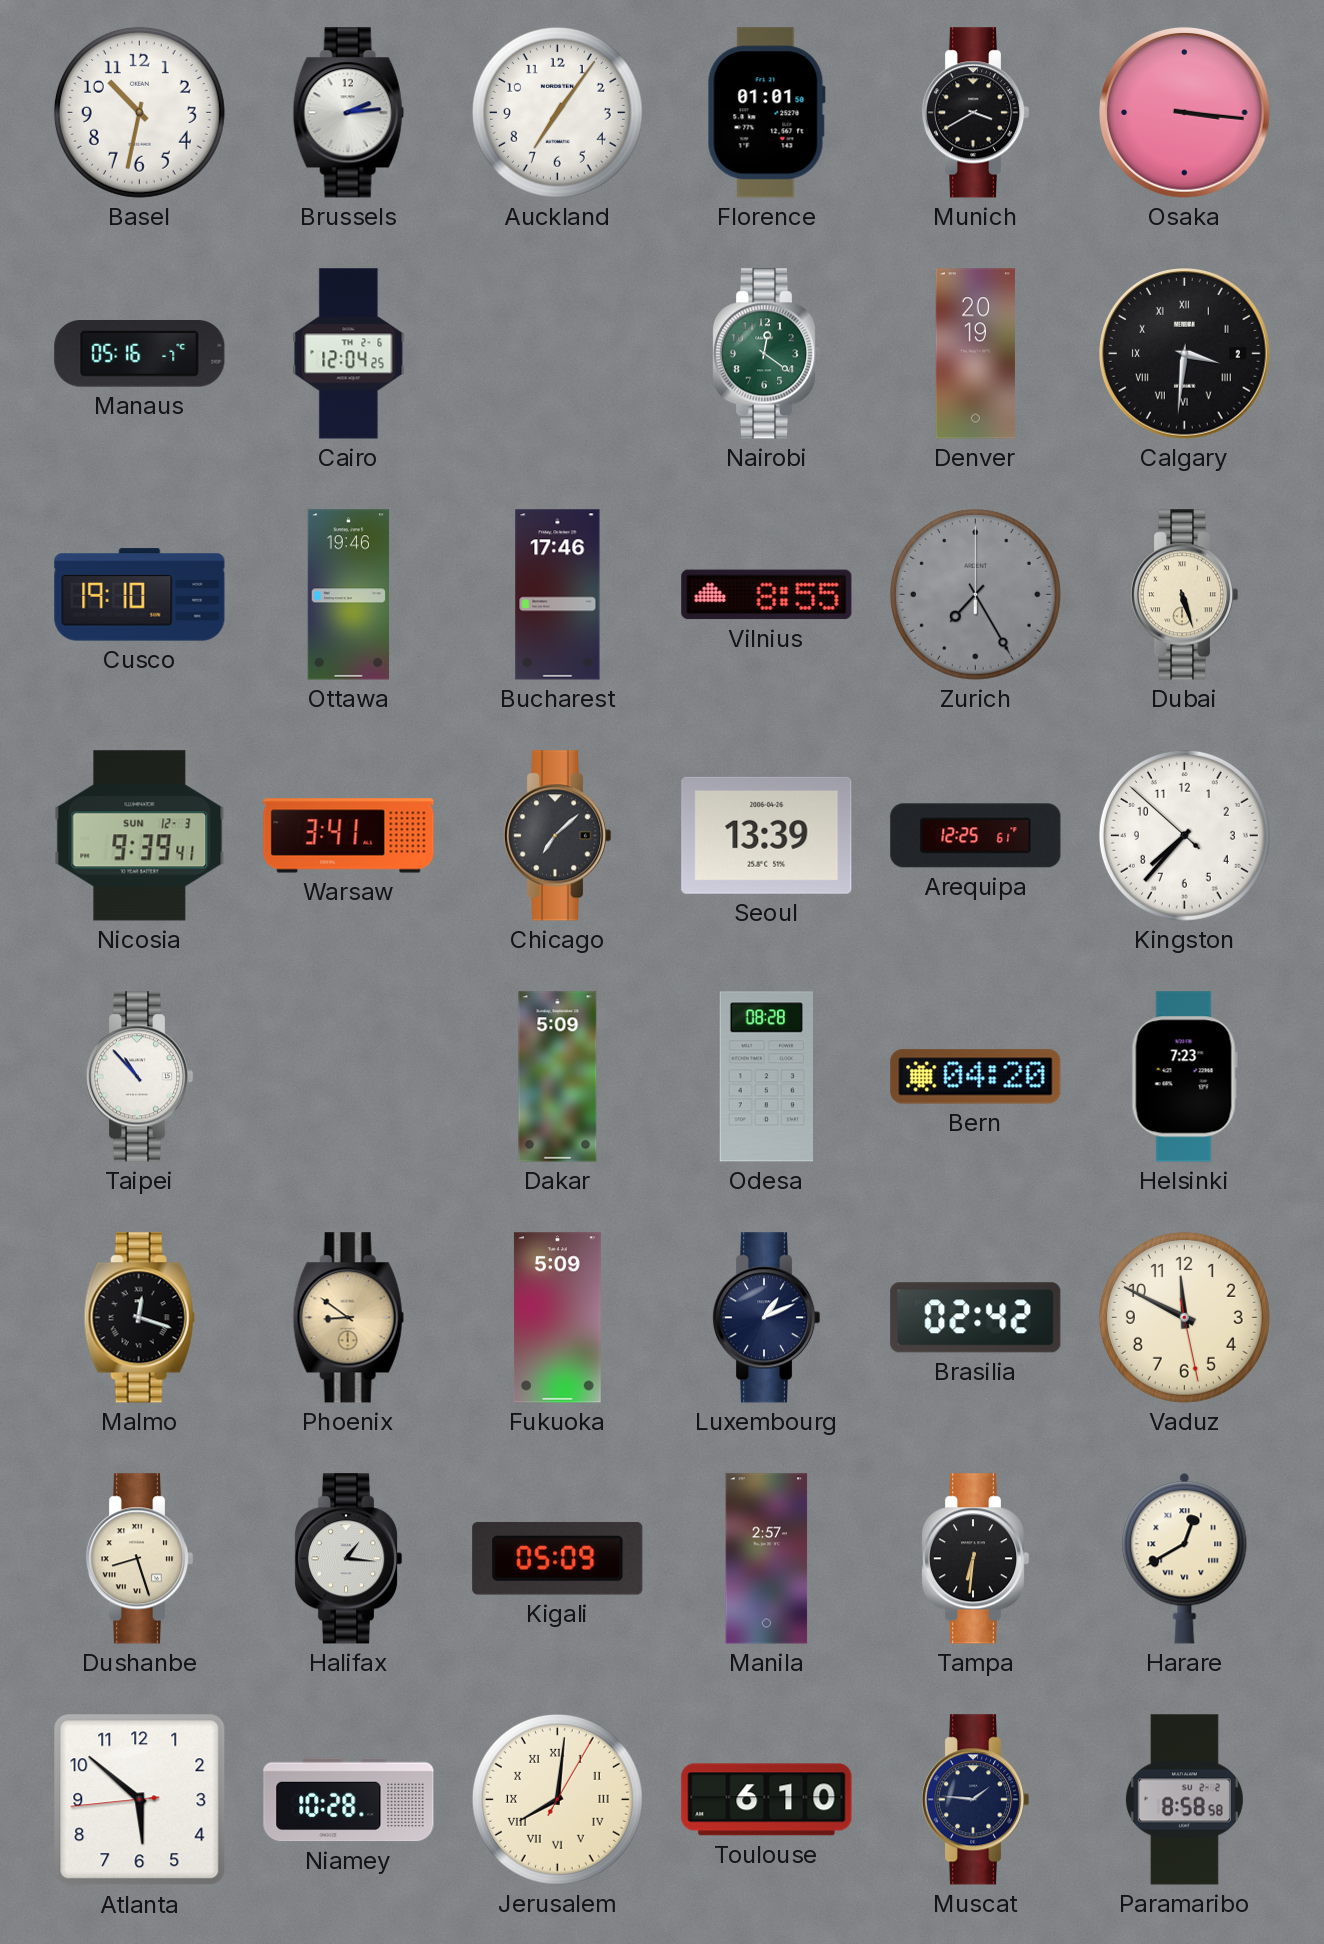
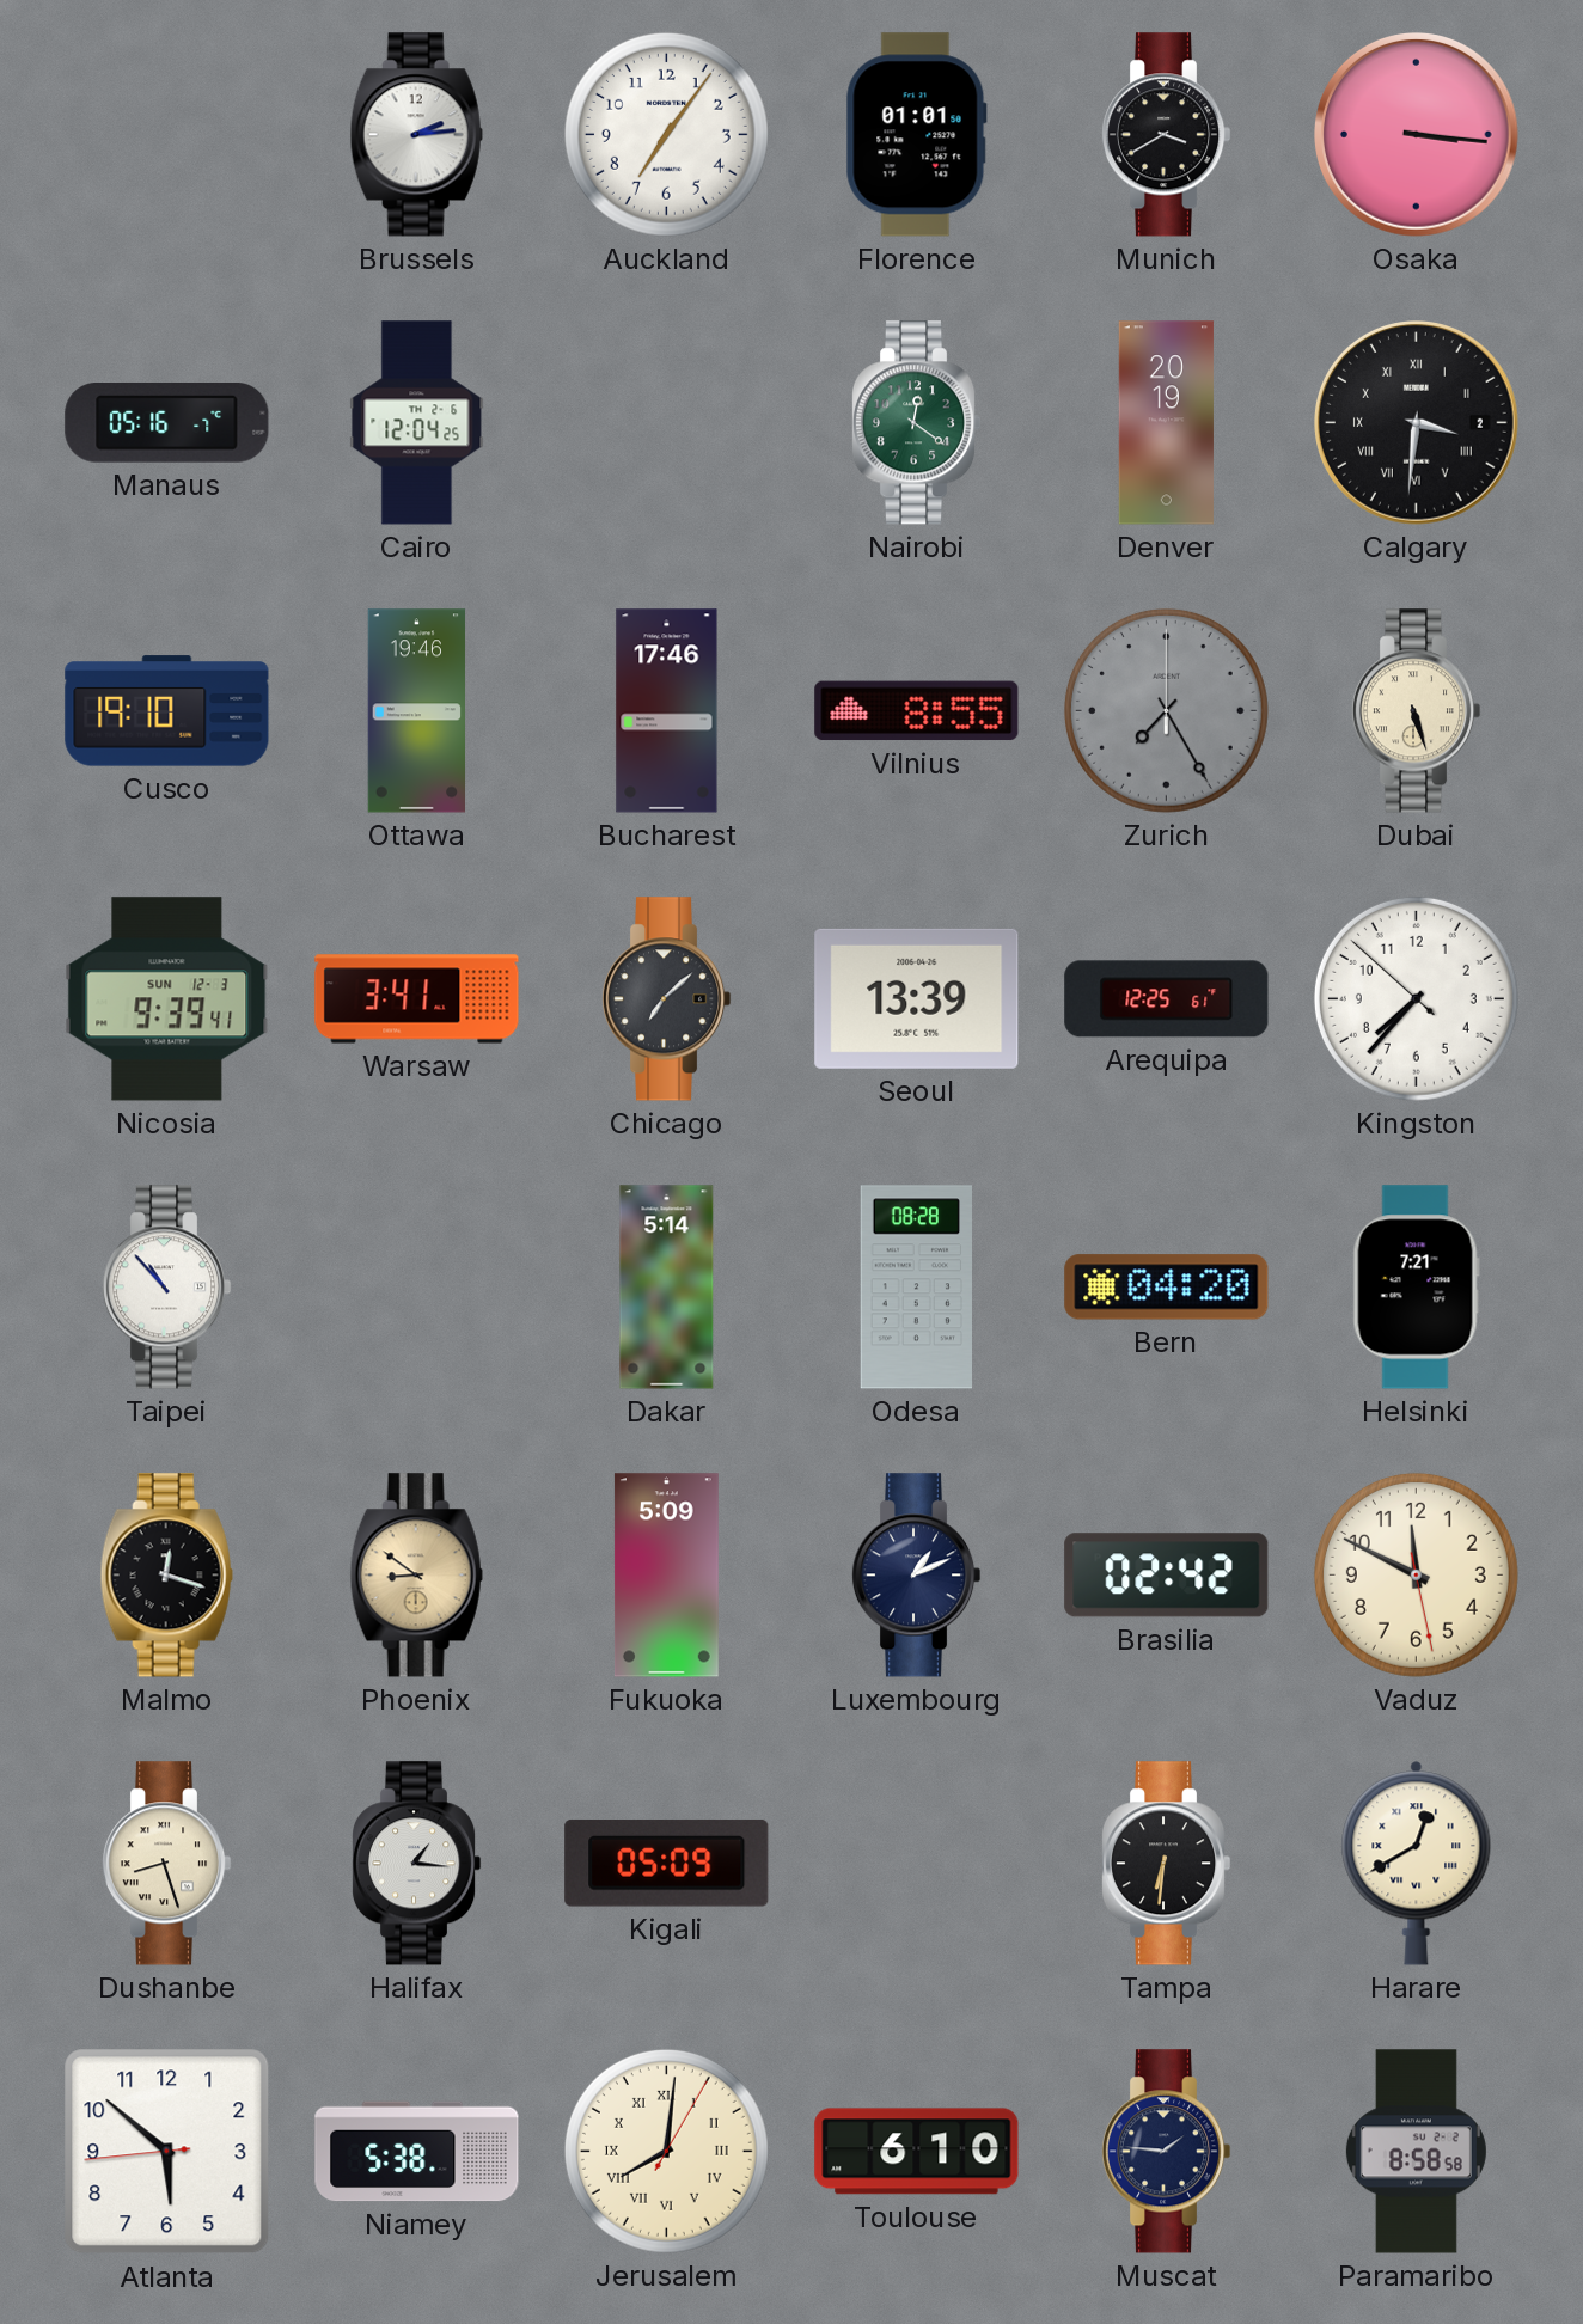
Basel: 10:32 -> none
Dakar: 5:09 -> 5:14
Helsinki: 7:23 -> 7:21
Manila: 2:57 -> none
Niamey: 10:28 -> 5:38
